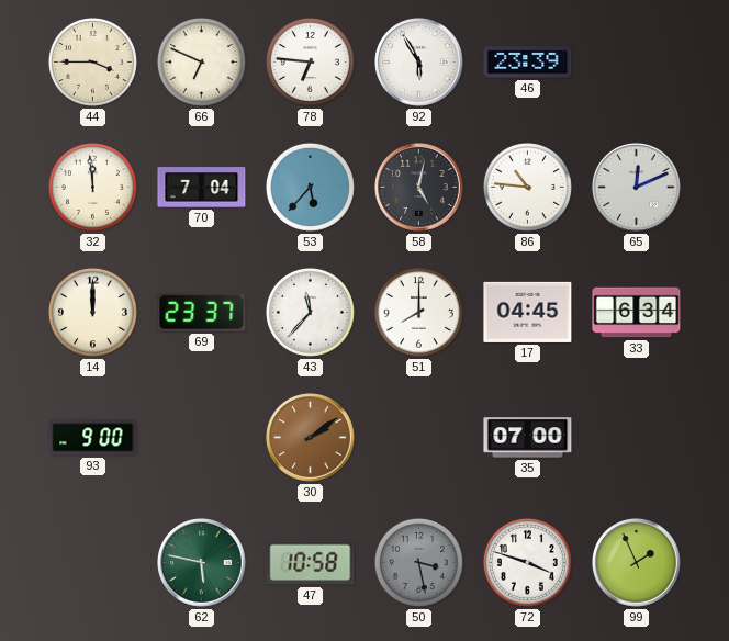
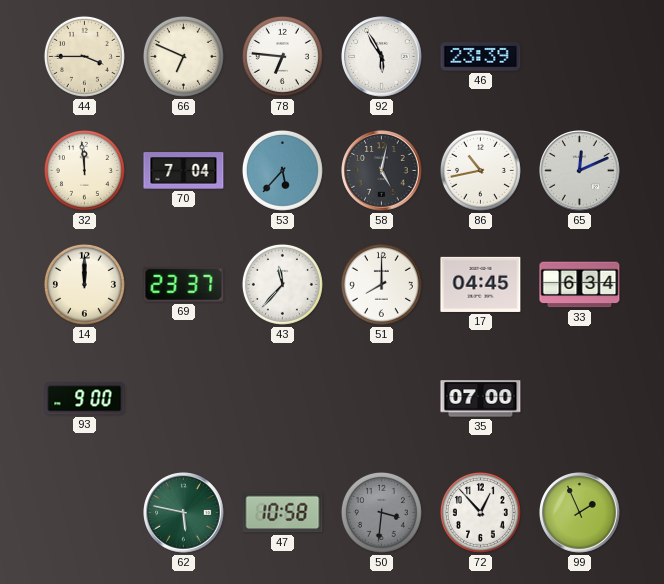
86: 10:46 -> 10:43
30: 2:09 -> none
50: 3:28 -> 3:31
72: 3:48 -> 12:53
